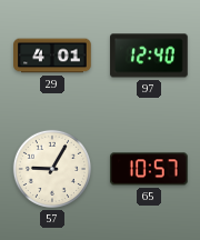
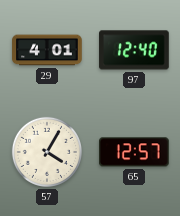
57: 9:05 -> 4:05
65: 10:57 -> 12:57
